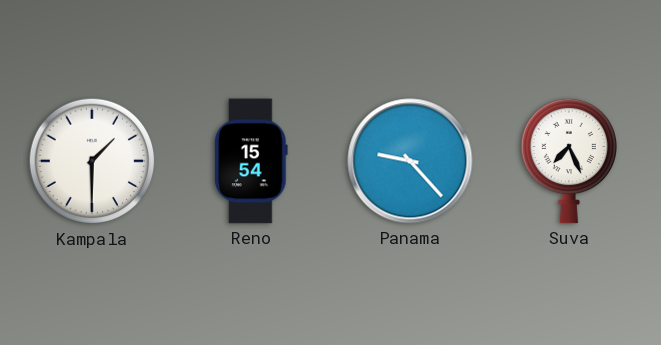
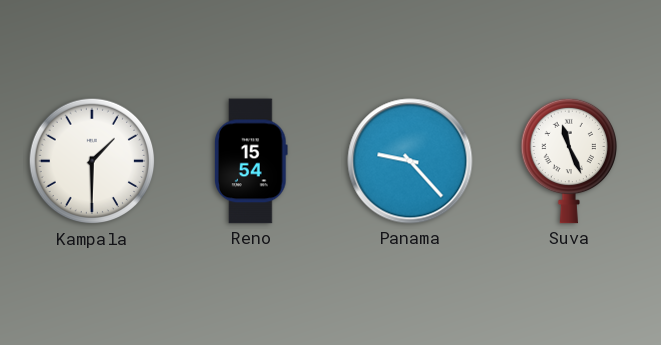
Suva: 7:26 -> 11:26
